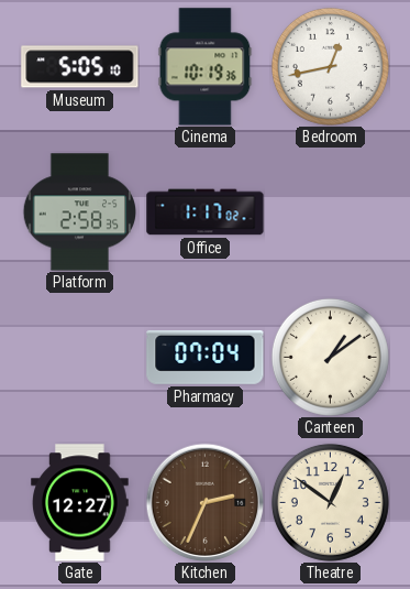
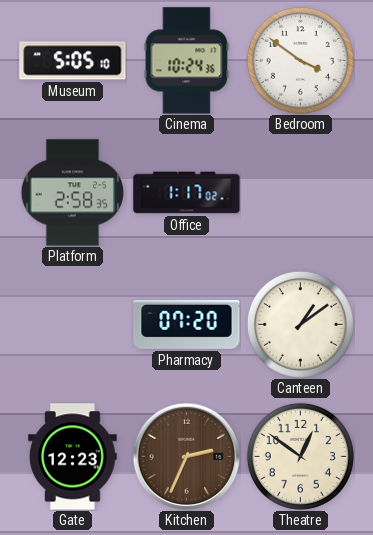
Cinema: 10:19 -> 10:24
Bedroom: 12:43 -> 3:51
Pharmacy: 07:04 -> 07:20
Gate: 12:27 -> 12:23
